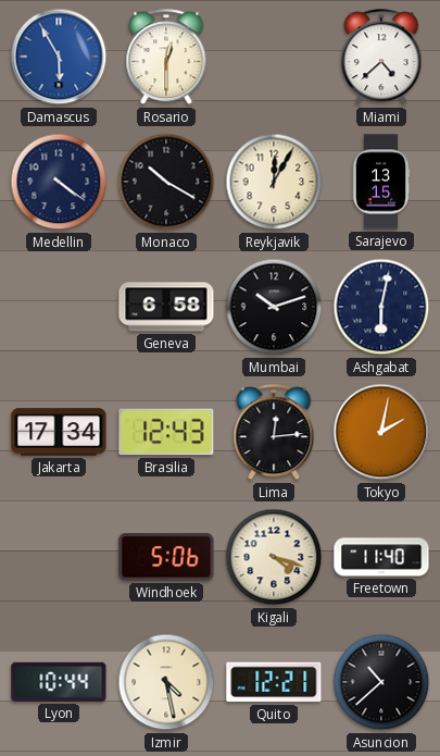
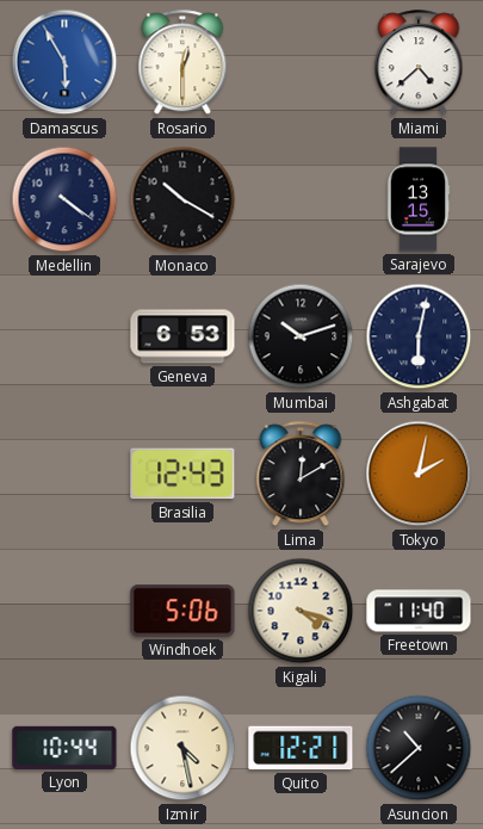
Reykjavik: 12:05 -> none
Geneva: 6:58 -> 6:53
Jakarta: 17:34 -> none
Lima: 12:14 -> 12:10
